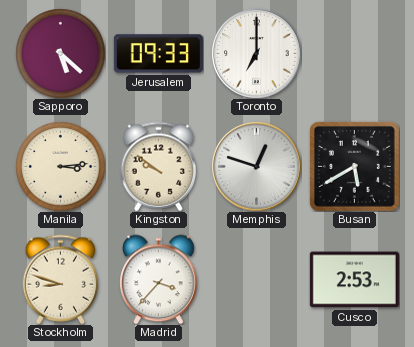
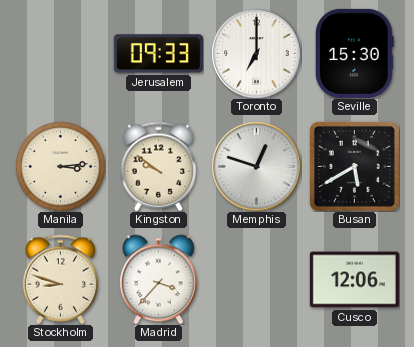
Sapporo: 5:22 -> none
Seville: none -> 15:30
Cusco: 2:53 -> 12:06
